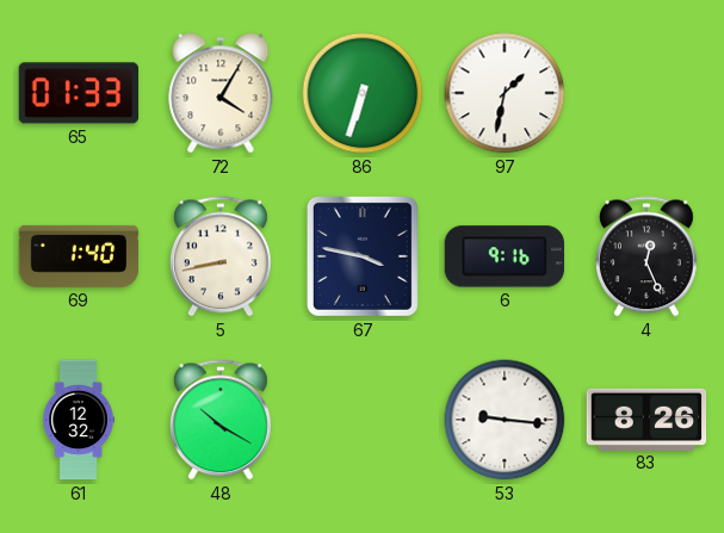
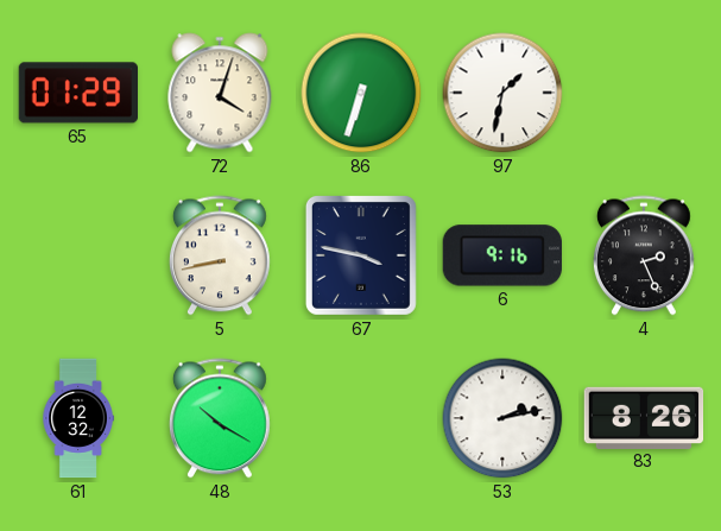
65: 01:33 -> 01:29
72: 4:05 -> 4:03
69: 1:40 -> none
4: 12:26 -> 2:26
53: 9:16 -> 2:13
